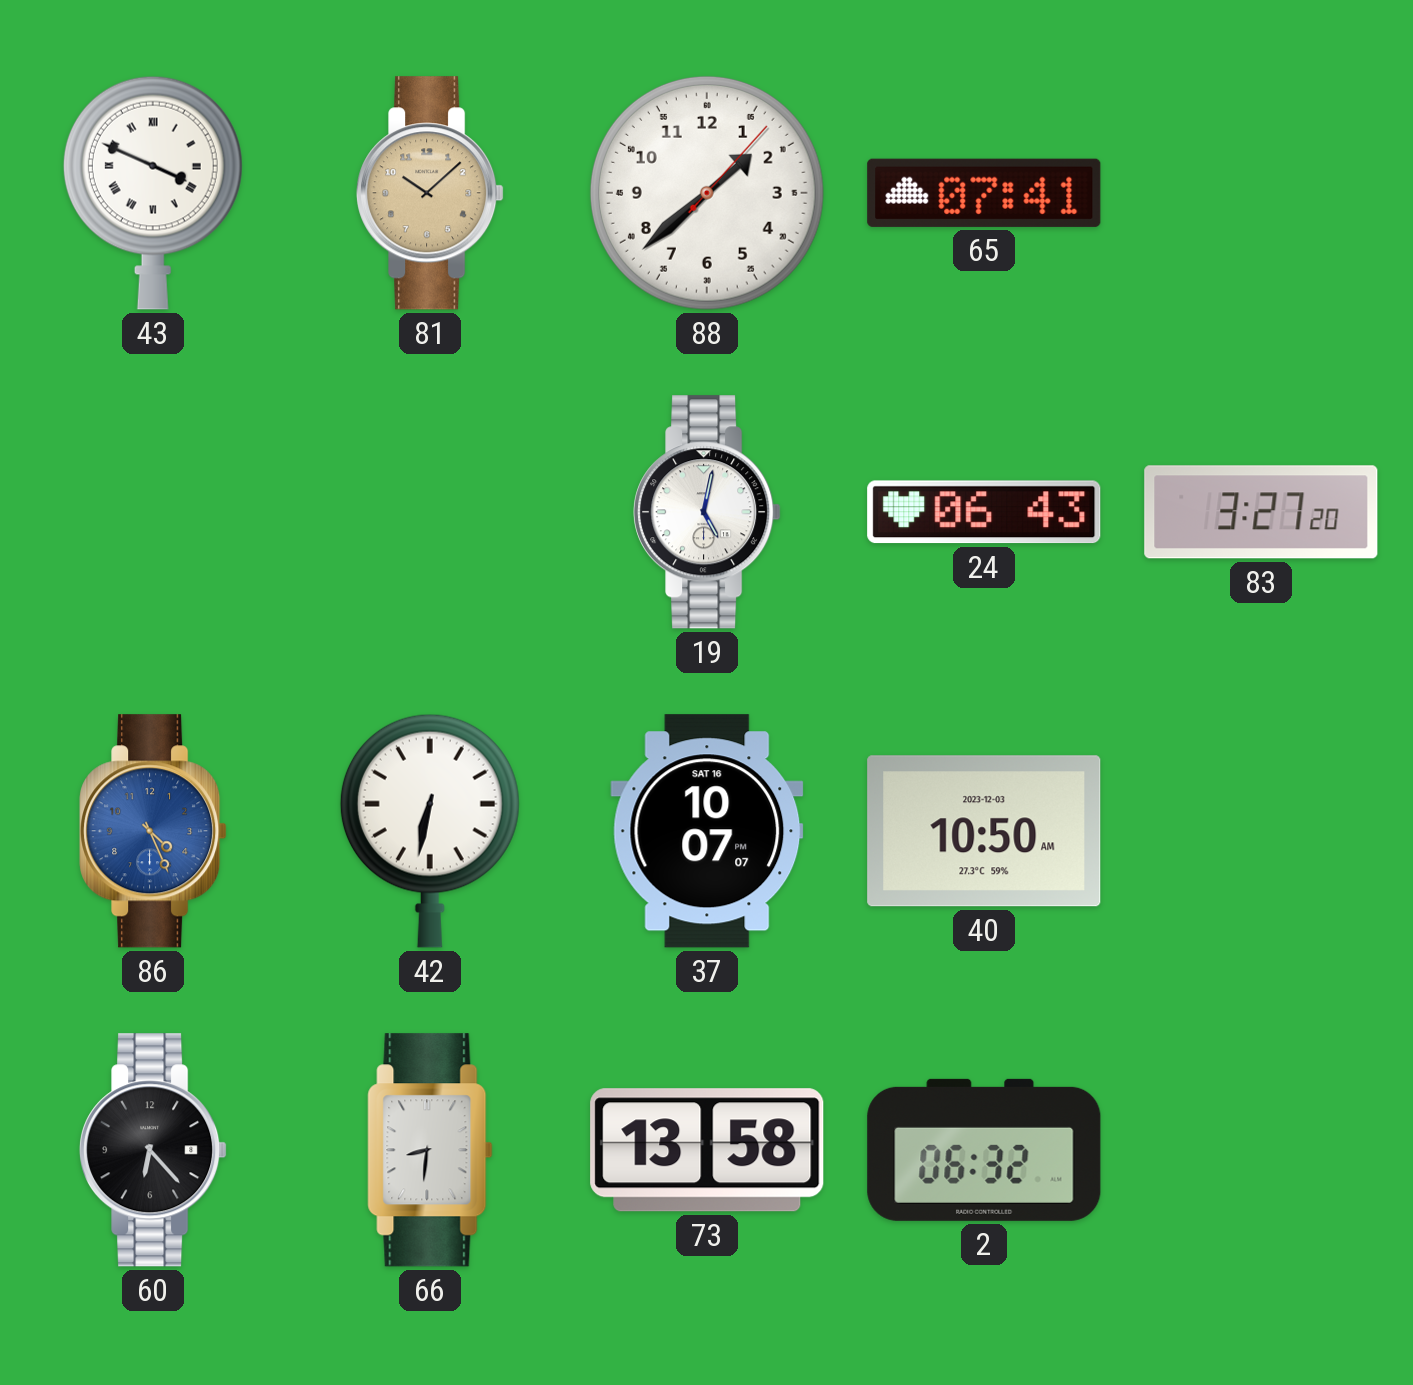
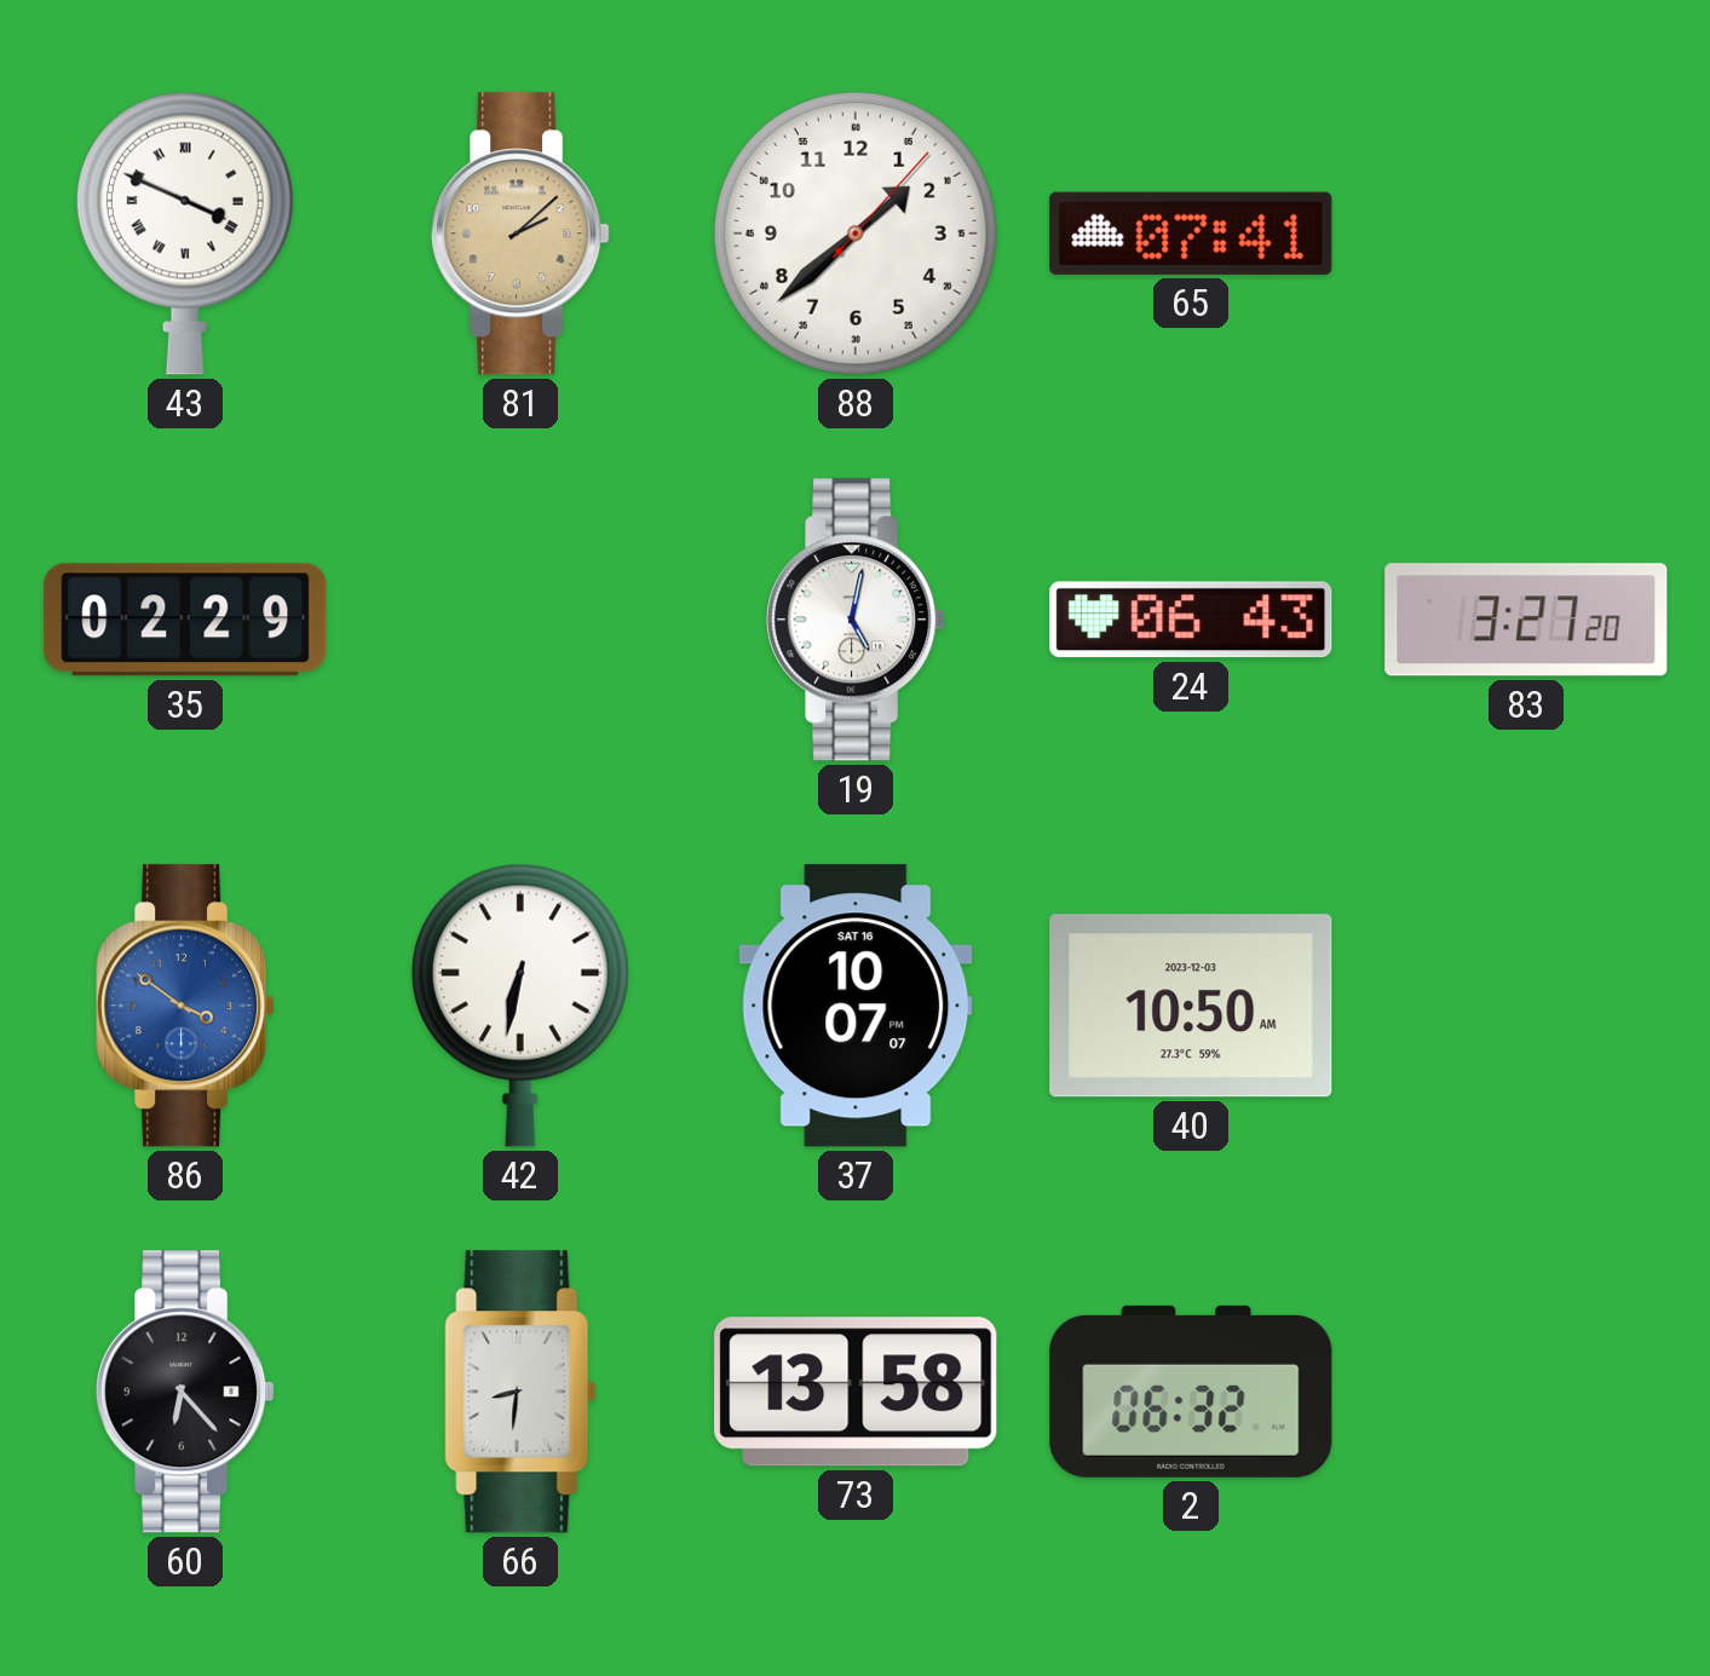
81: 10:08 -> 2:08
35: none -> 02:29
86: 4:26 -> 3:51
